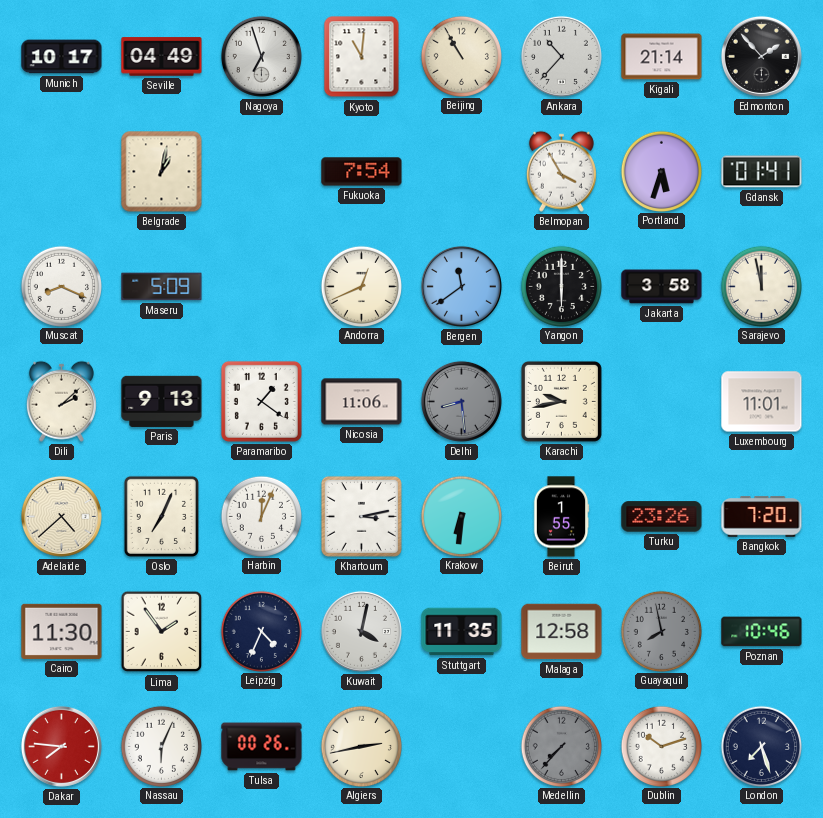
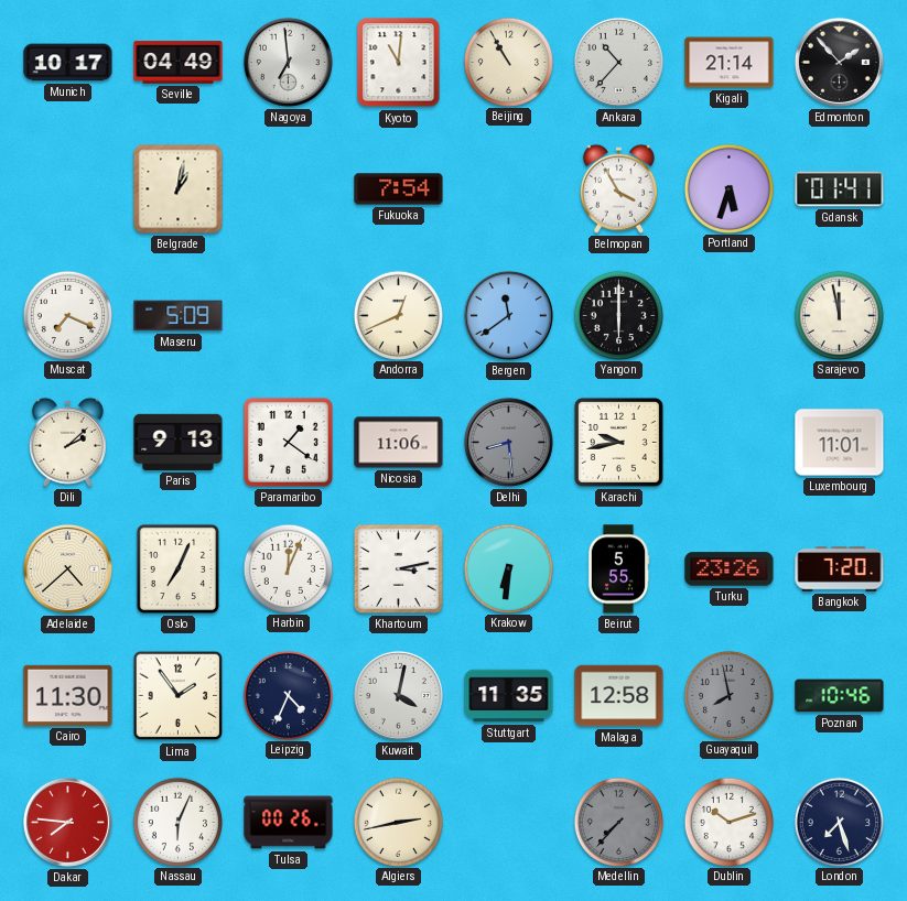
Nagoya: 6:57 -> 6:59
Muscat: 8:19 -> 7:19
Jakarta: 3:58 -> none
Beirut: 1:55 -> 5:55
